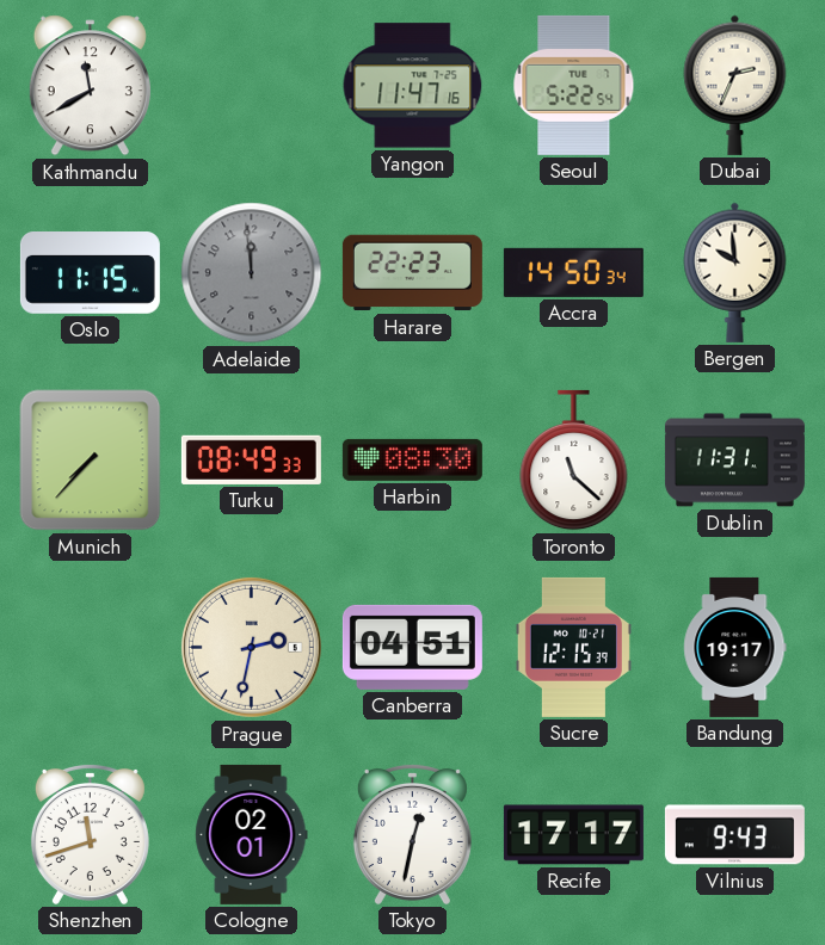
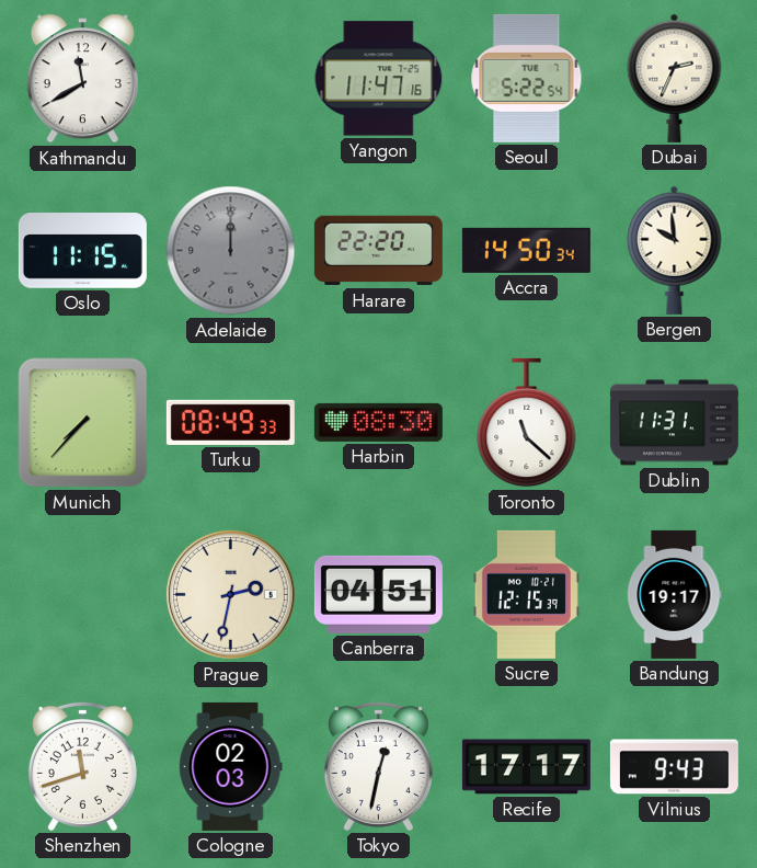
Adelaide: 11:59 -> 12:00
Harare: 22:23 -> 22:20
Cologne: 02:01 -> 02:03
